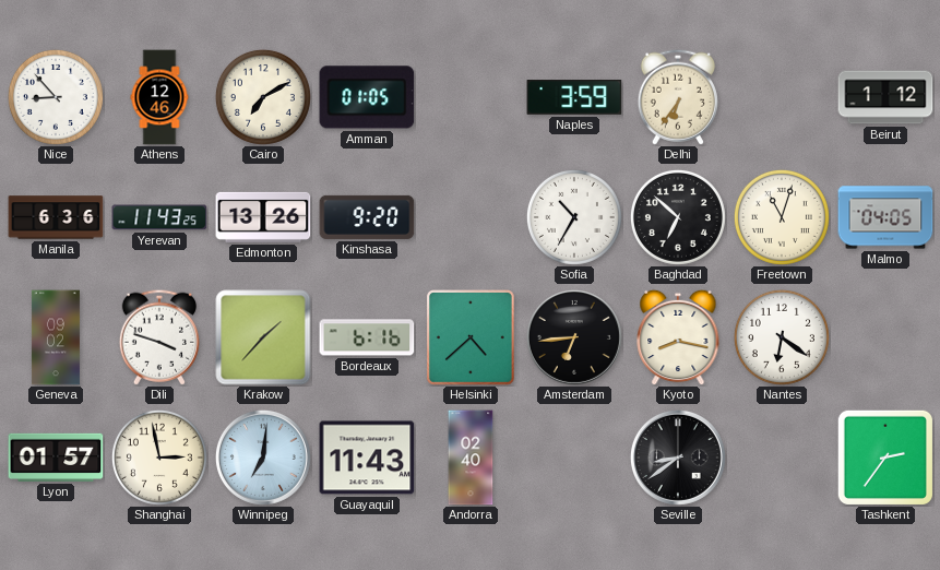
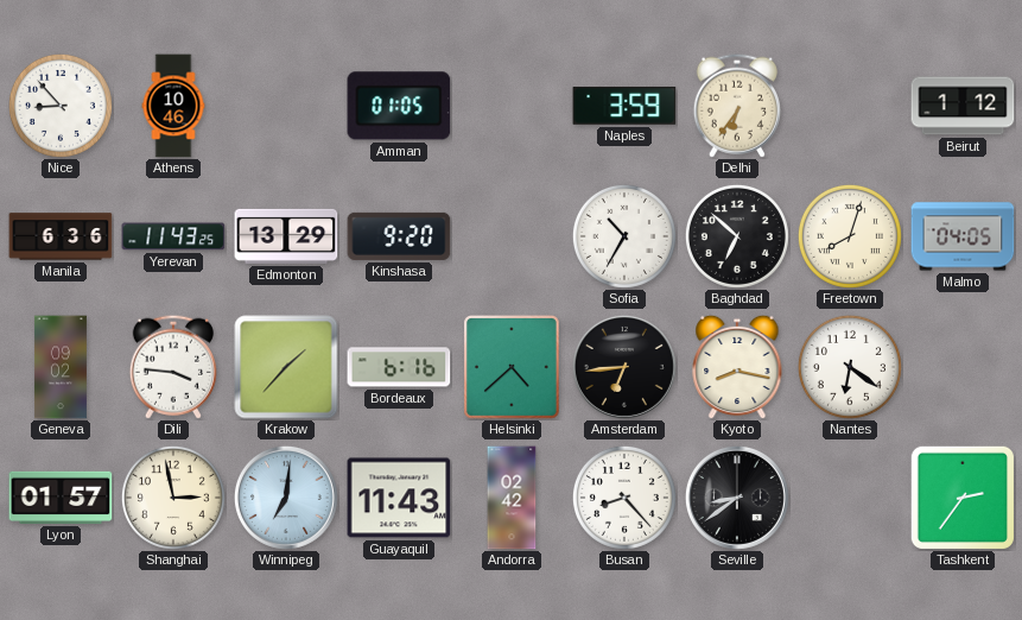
Athens: 12:46 -> 10:46
Cairo: 7:10 -> none
Edmonton: 13:26 -> 13:29
Freetown: 11:03 -> 8:03
Dili: 3:48 -> 3:46
Andorra: 02:40 -> 02:42
Busan: none -> 8:23
